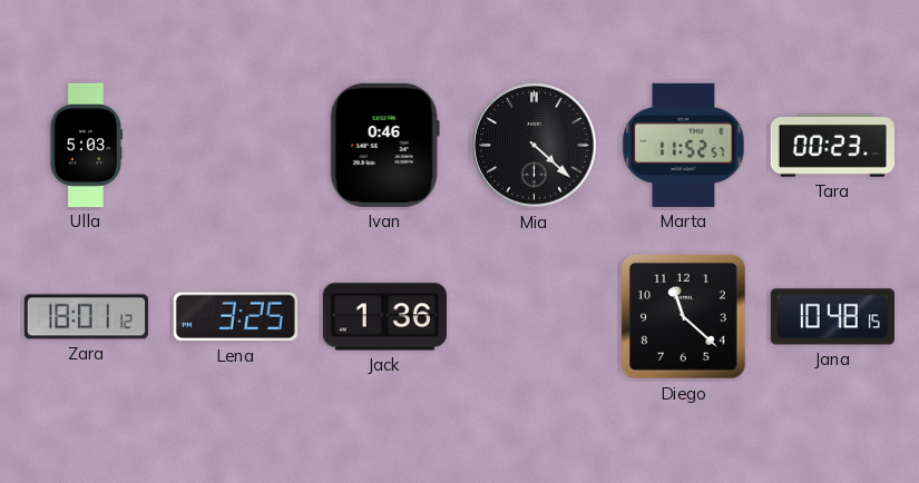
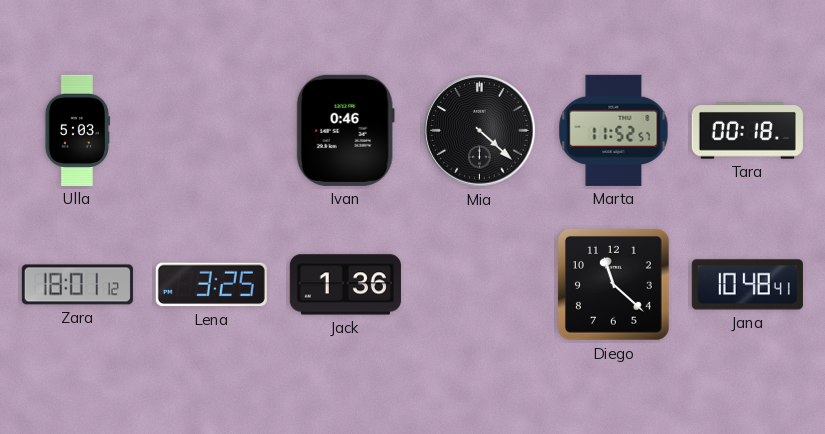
Tara: 00:23 -> 00:18
Jana: 10:48:15 -> 10:48:41
